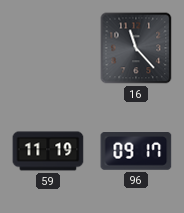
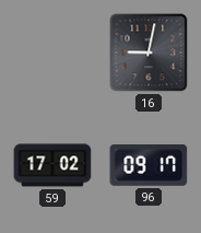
16: 11:23 -> 9:02
59: 11:19 -> 17:02
